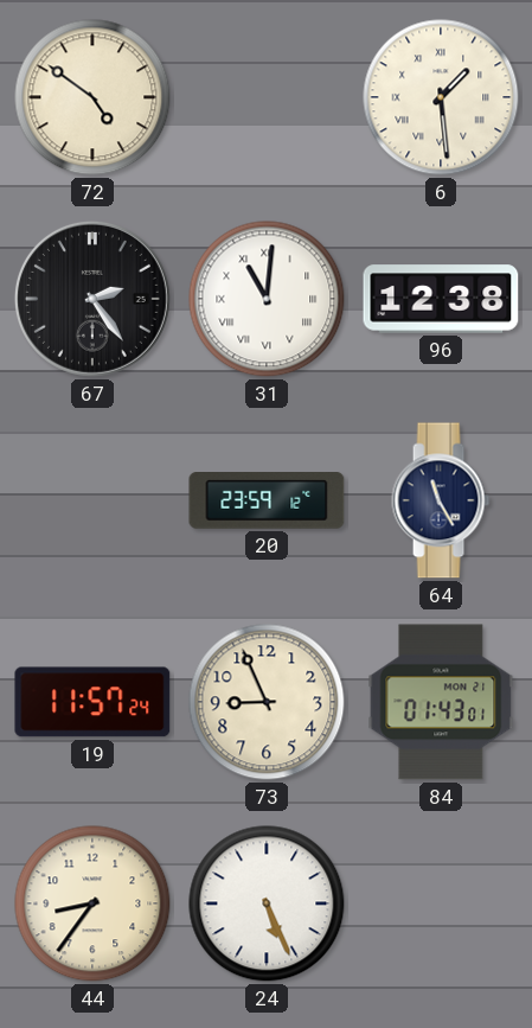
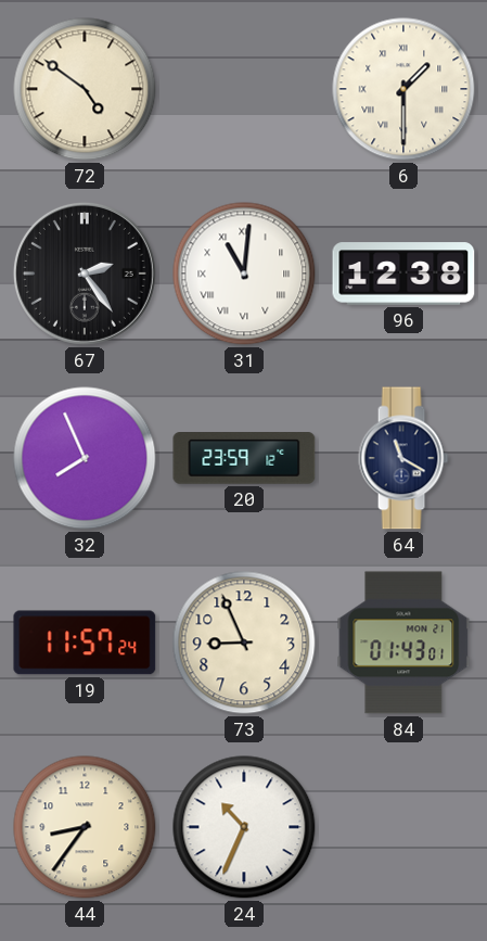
6: 1:29 -> 1:30
32: none -> 7:56
64: 11:25 -> 11:20
24: 5:26 -> 10:34
